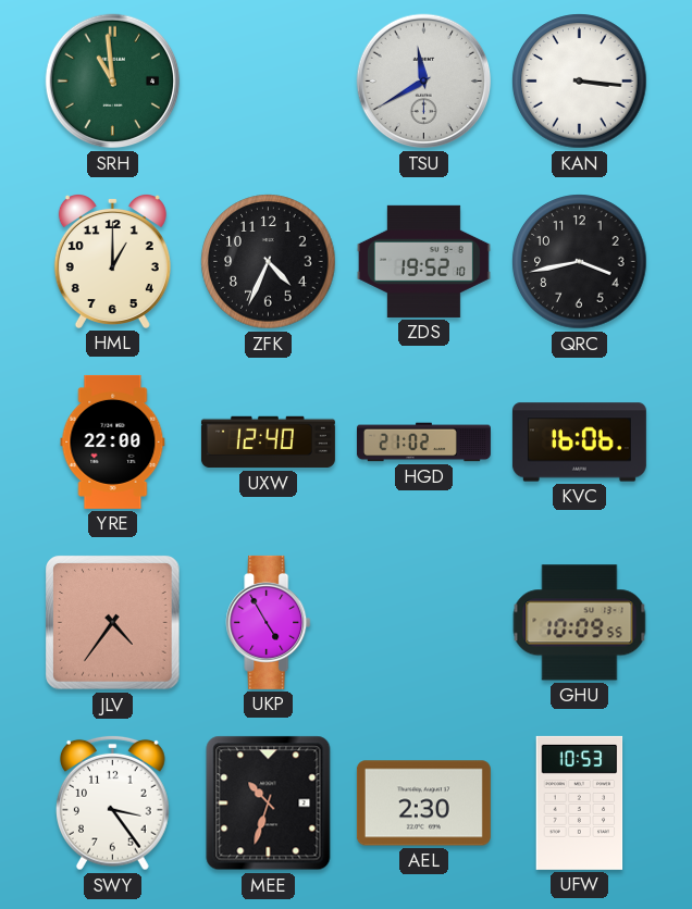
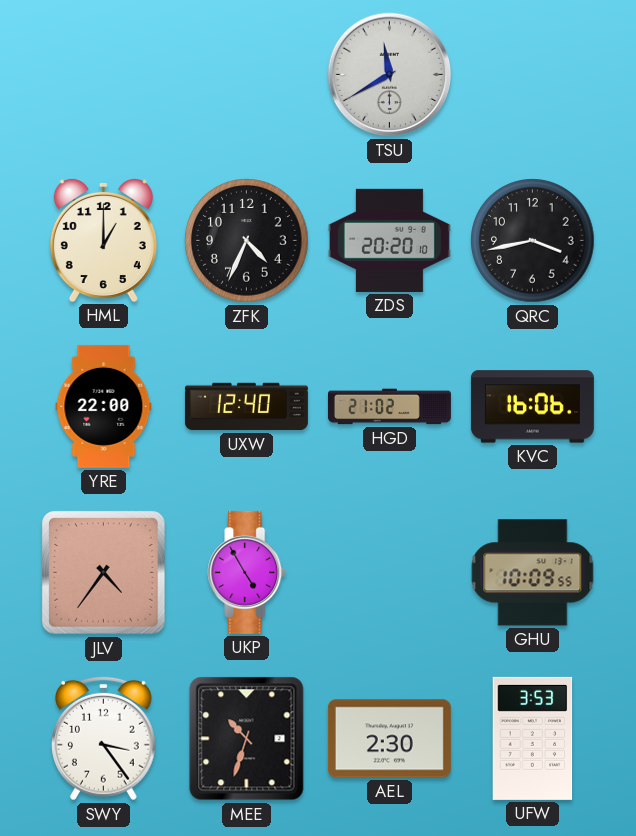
SRH: 10:59 -> none
KAN: 3:16 -> none
ZDS: 19:52 -> 20:20
UFW: 10:53 -> 3:53
